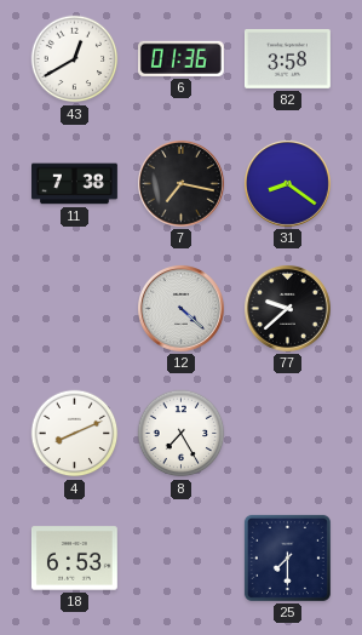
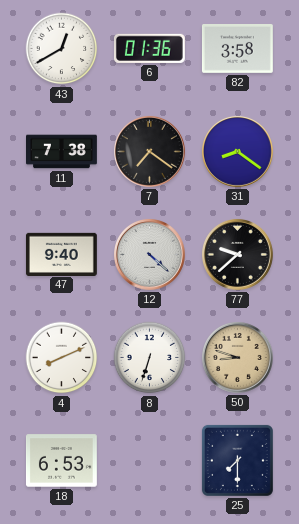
7: 7:17 -> 7:21
47: none -> 9:40
8: 7:25 -> 6:33
50: none -> 8:48
